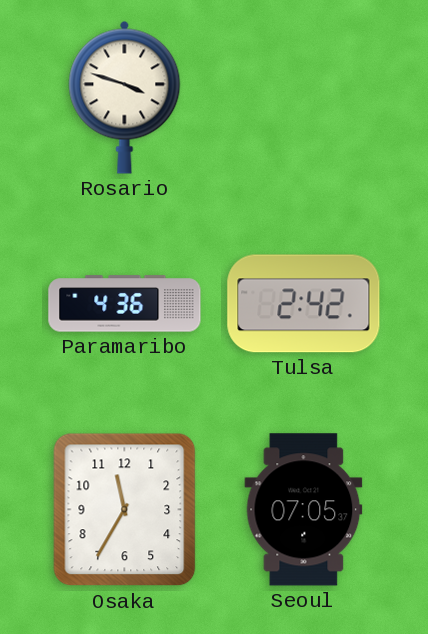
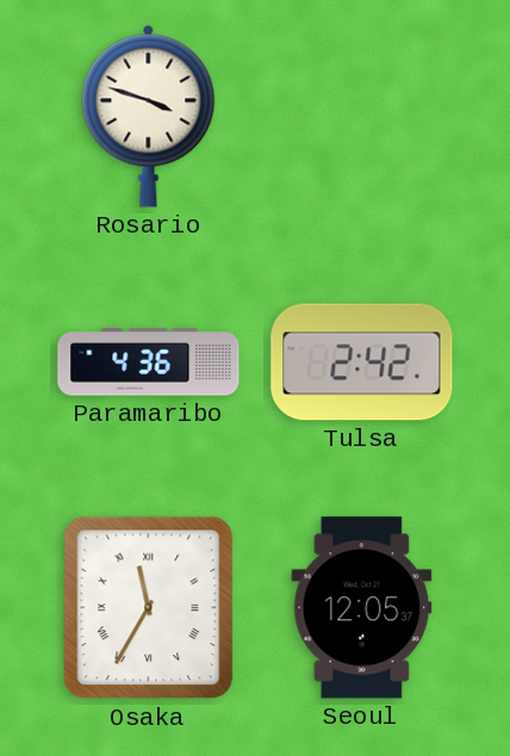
Osaka numerals: Arabic -> Roman
Seoul: 07:05 -> 12:05
